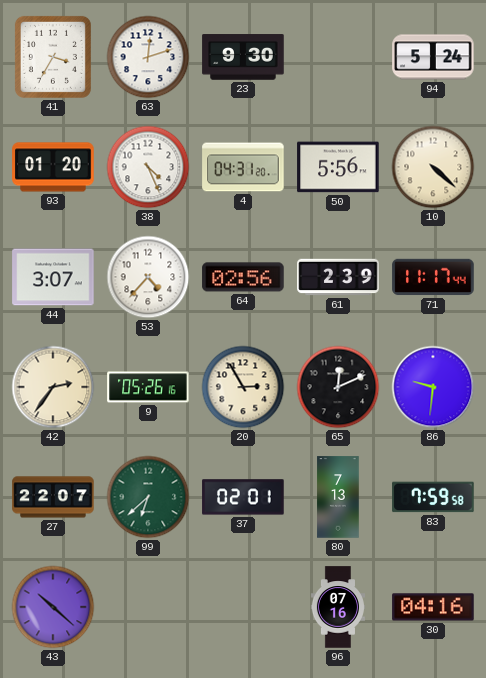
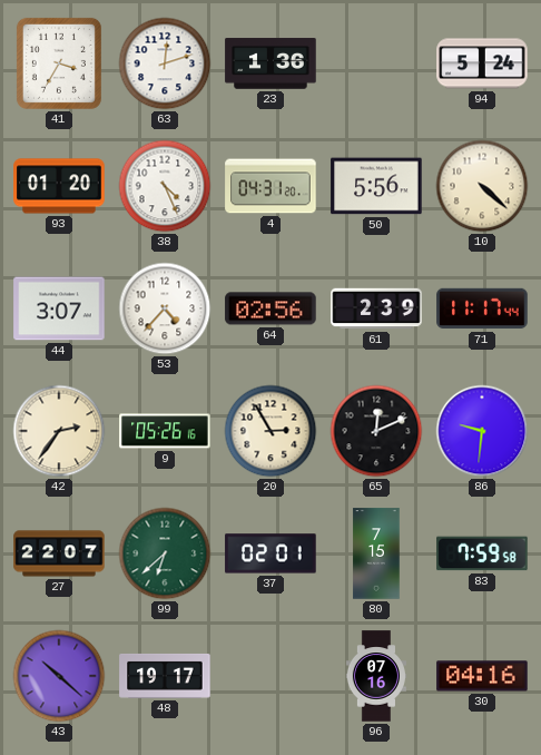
23: 9:30 -> 1:36
80: 7:13 -> 7:15
48: none -> 19:17
